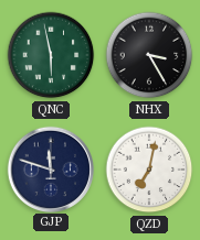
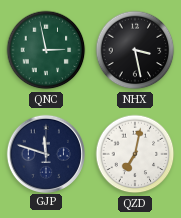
QNC: 5:58 -> 2:58
NHX: 3:25 -> 3:28
